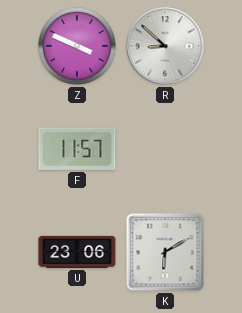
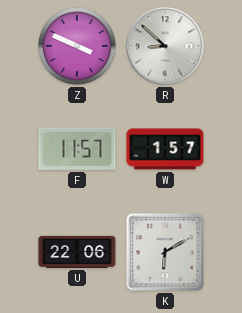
W: none -> 1:57
U: 23:06 -> 22:06
